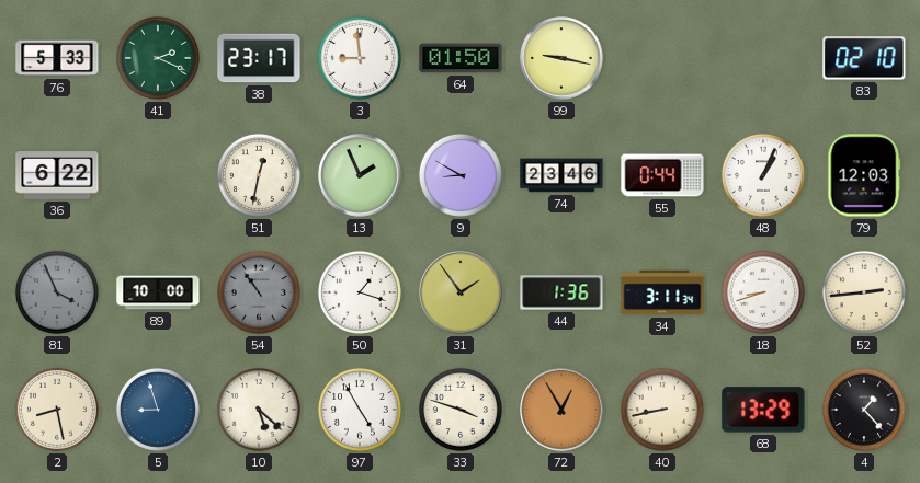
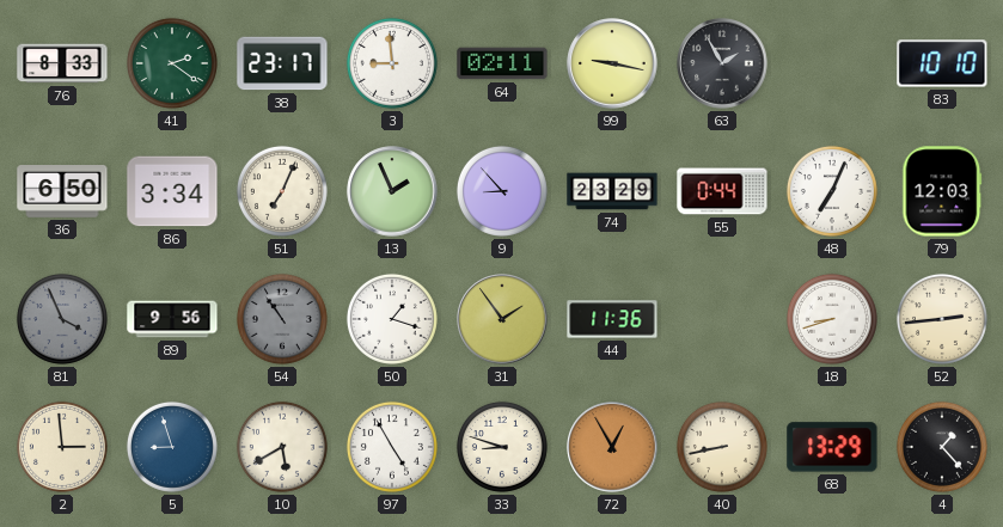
76: 5:33 -> 8:33
41: 2:19 -> 2:21
64: 01:50 -> 02:11
63: none -> 1:55
83: 02:10 -> 10:10
36: 6:22 -> 6:50
86: none -> 3:34
51: 12:32 -> 7:04
9: 8:50 -> 8:53
74: 23:46 -> 23:29
48: 1:04 -> 7:04
89: 10:00 -> 9:56
44: 1:36 -> 11:36
34: 3:11 -> none
2: 8:28 -> 2:59
10: 5:22 -> 5:40
33: 3:48 -> 8:48
